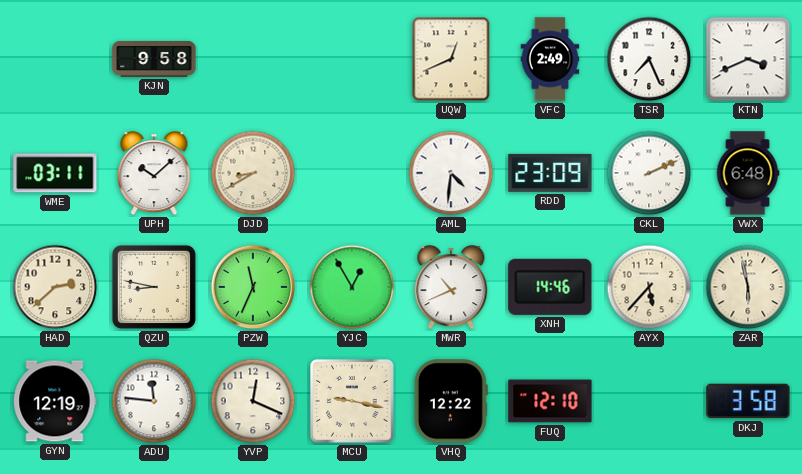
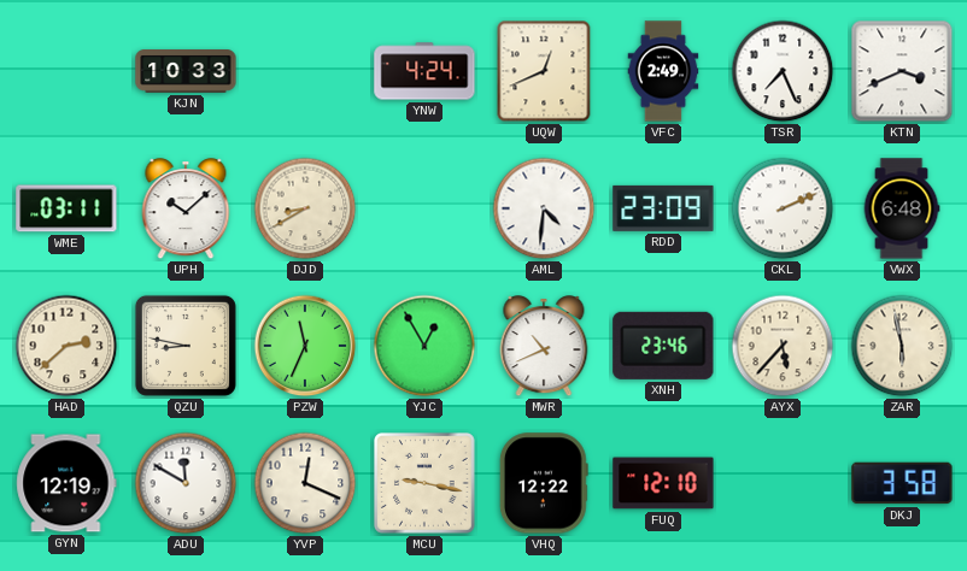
KJN: 9:58 -> 10:33
YNW: none -> 4:24
XNH: 14:46 -> 23:46
ADU: 11:46 -> 11:50
